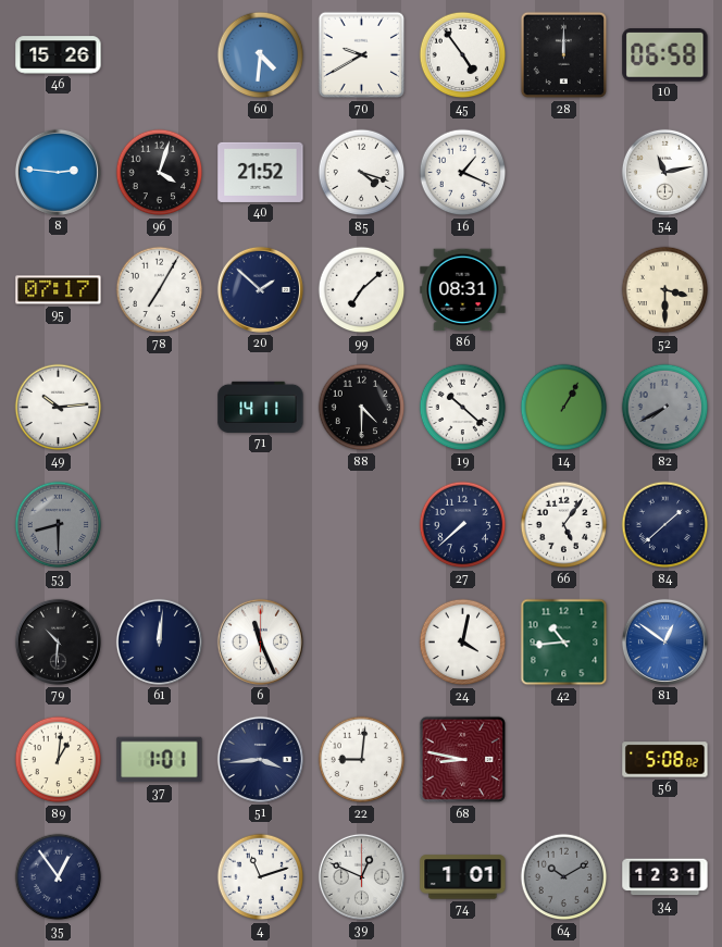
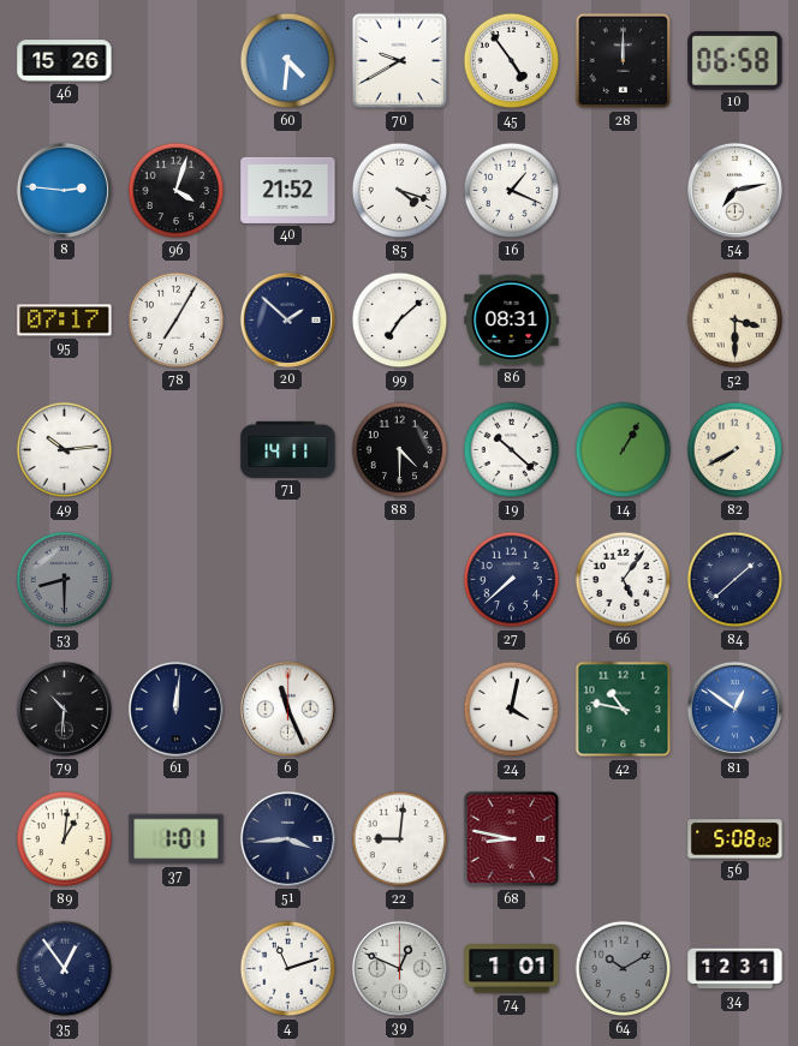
54: 11:13 -> 7:13
82 dial: grey -> cream
42: 10:44 -> 10:47
